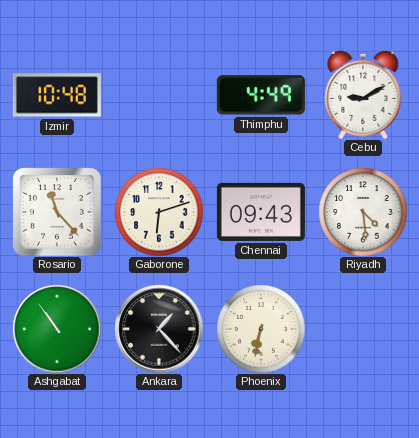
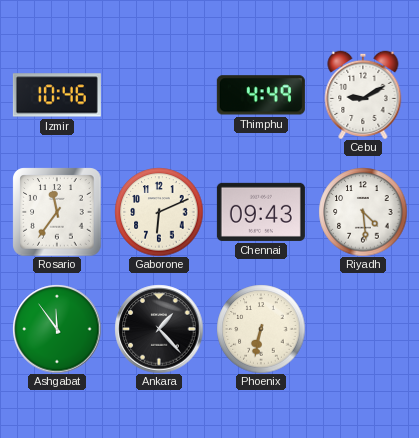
Izmir: 10:48 -> 10:46
Rosario: 11:23 -> 11:36
Gaborone: 6:12 -> 6:11
Ashgabat: 10:54 -> 11:54
